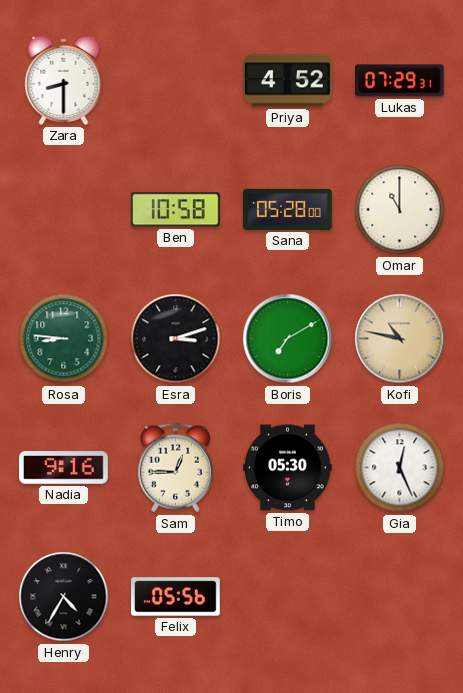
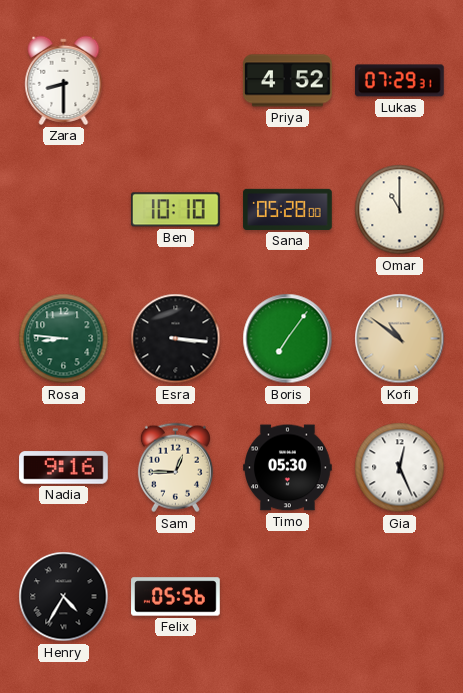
Ben: 10:58 -> 10:10
Esra: 3:12 -> 3:16
Boris: 7:10 -> 7:06
Kofi: 10:47 -> 10:51
